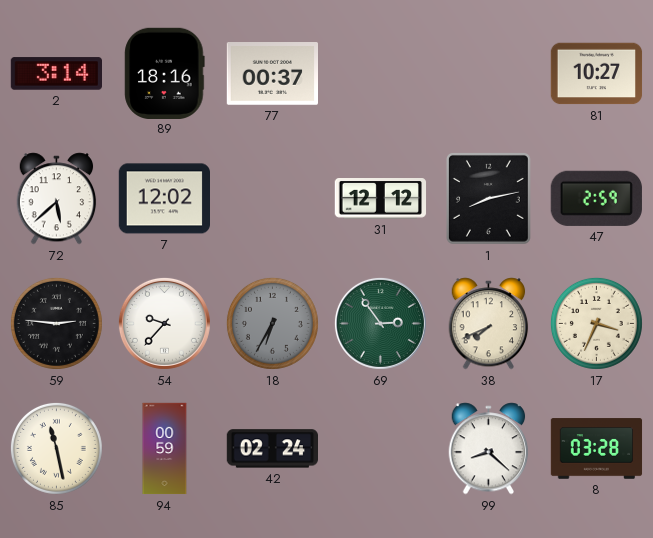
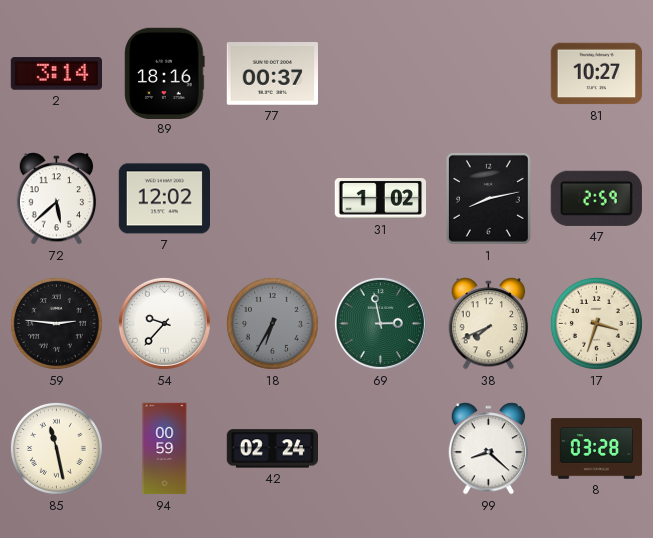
31: 12:12 -> 1:02
69: 2:54 -> 2:58
17: 3:34 -> 3:33
